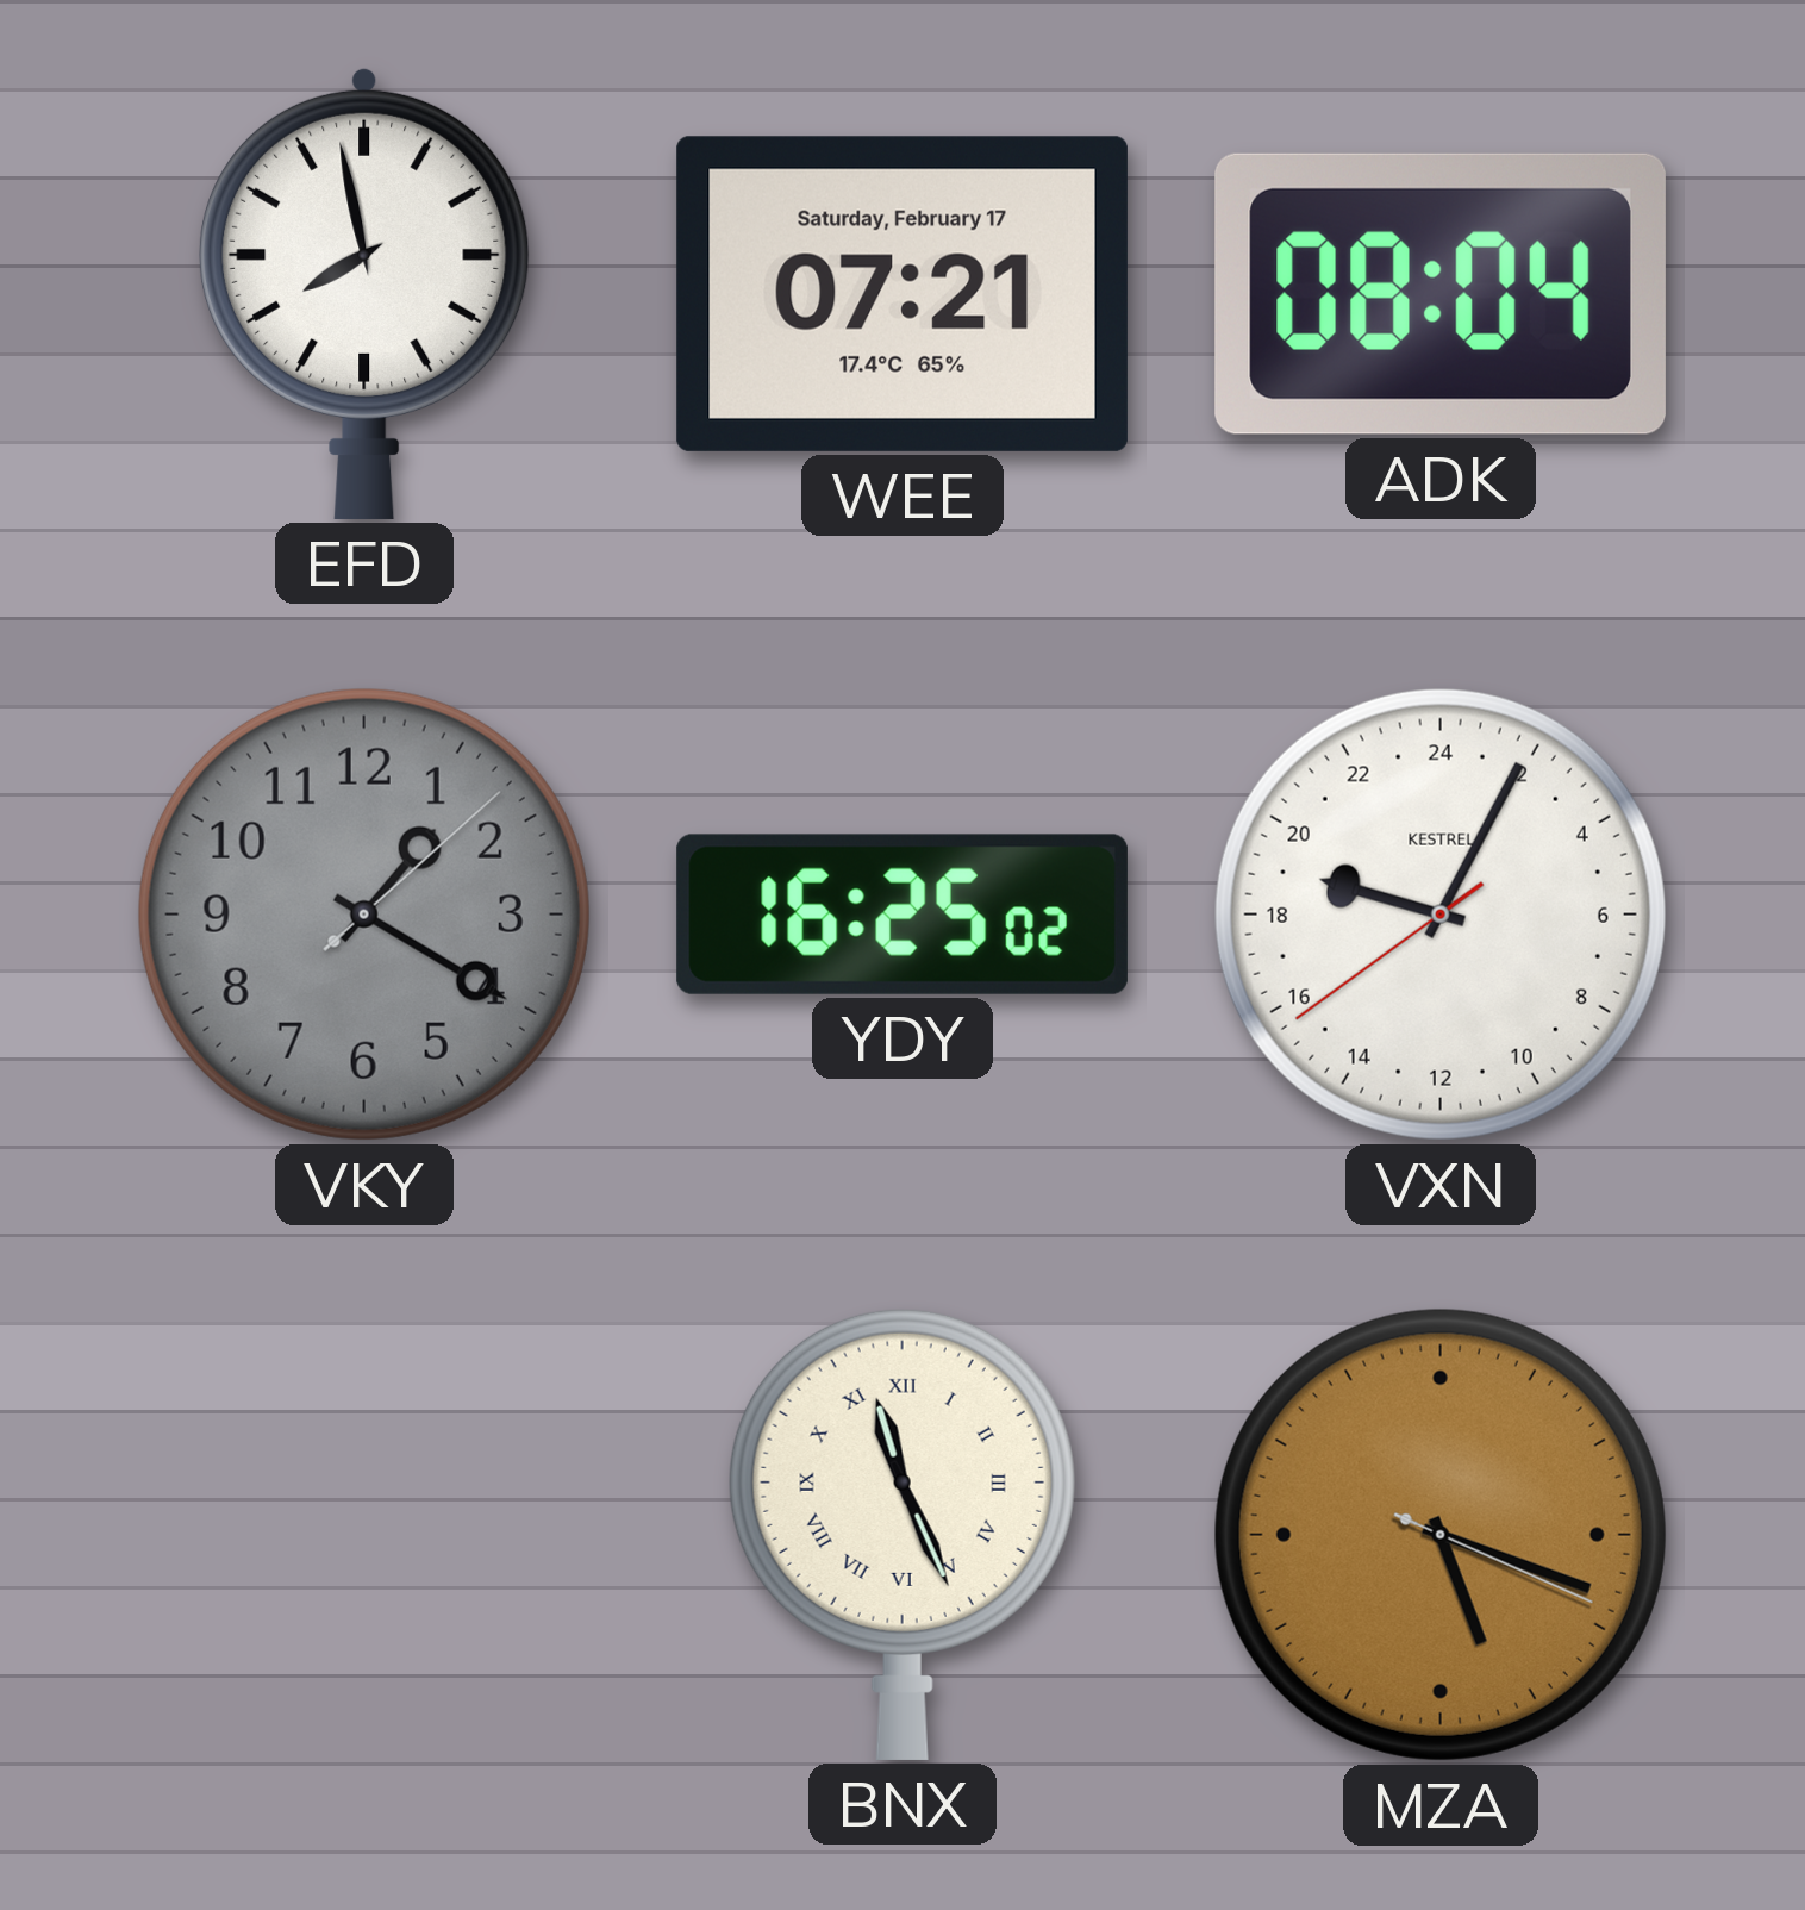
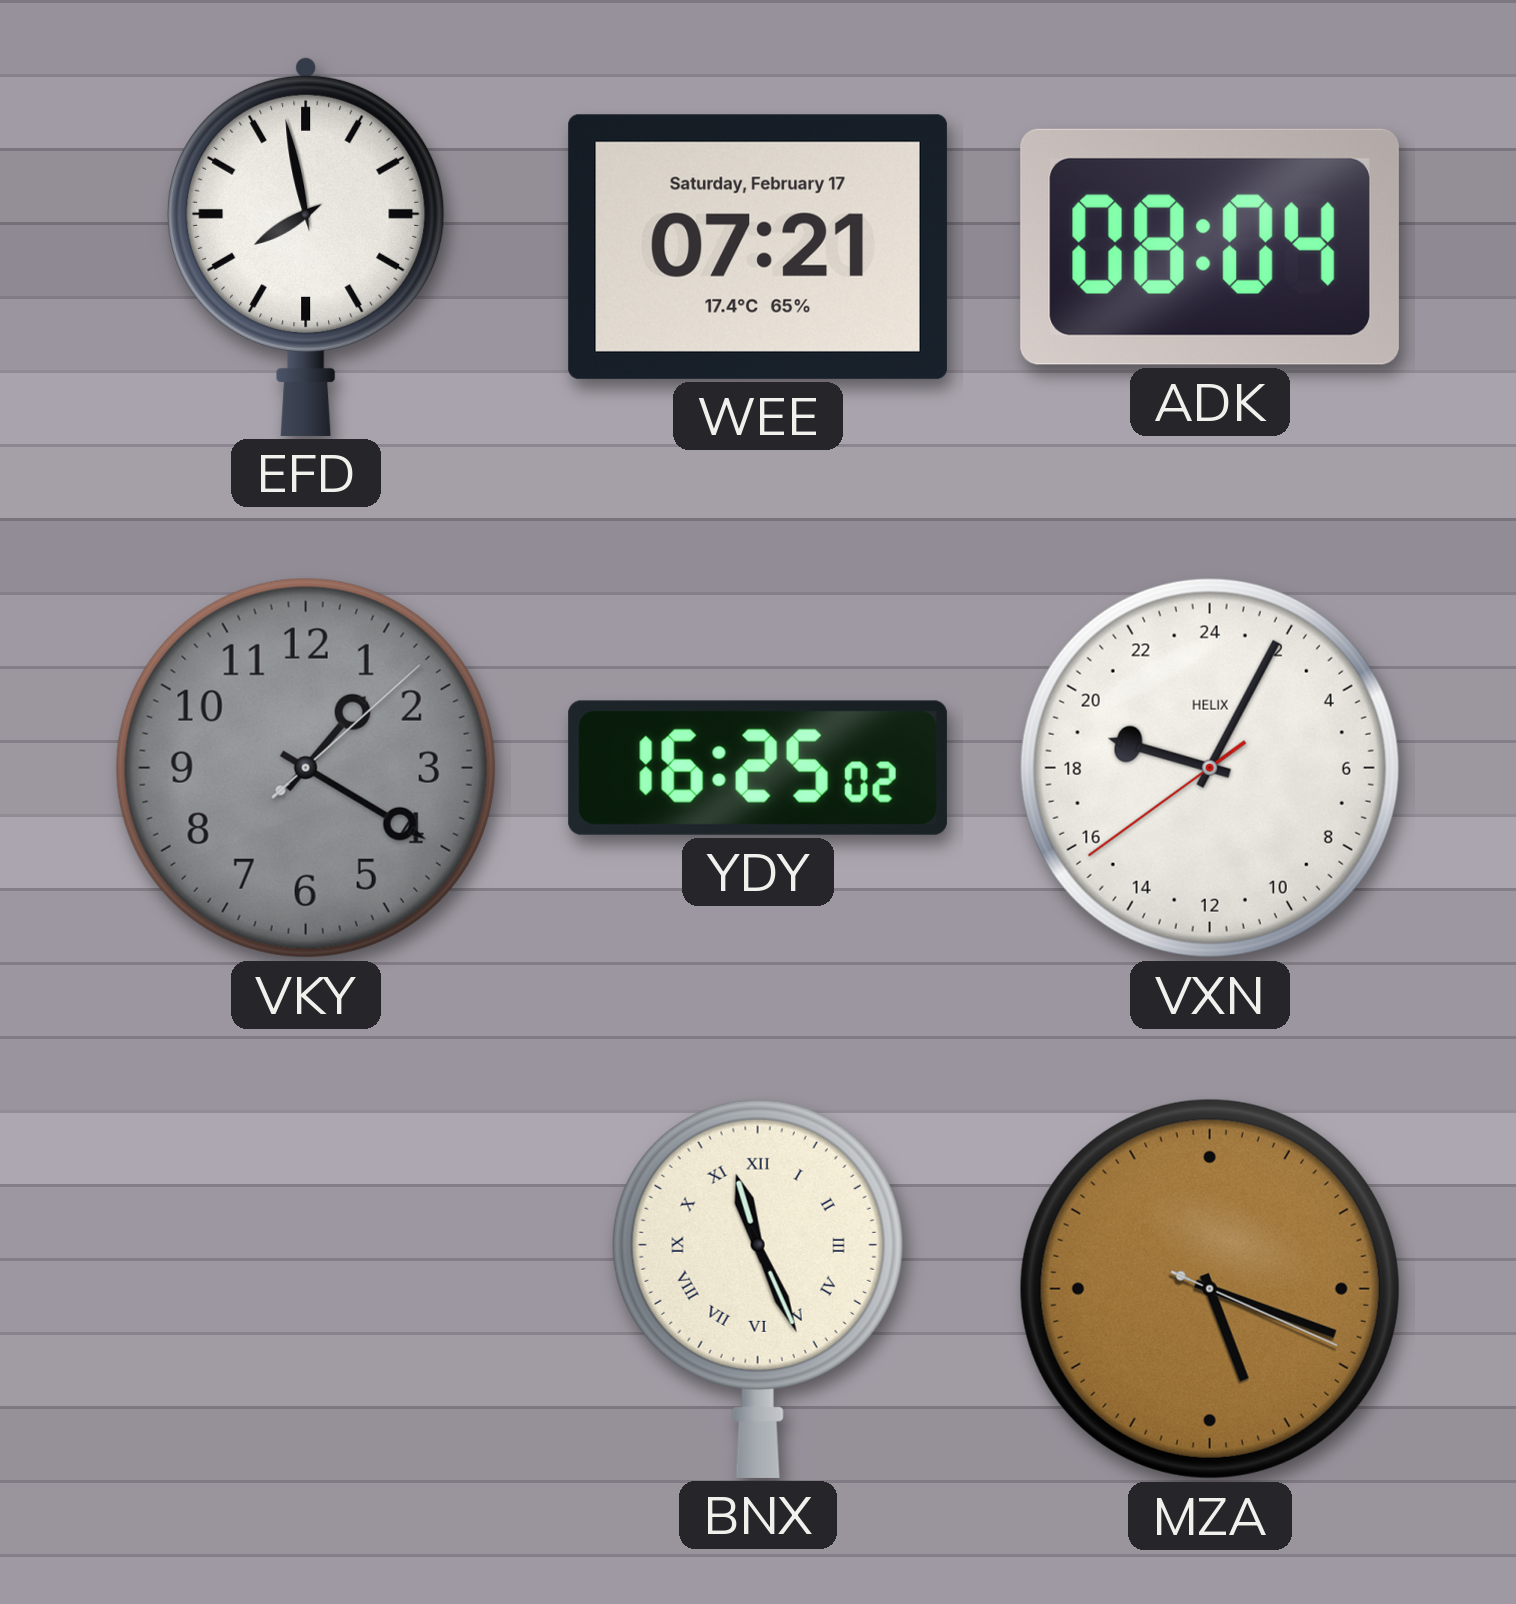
VXN brand: KESTREL -> HELIX
